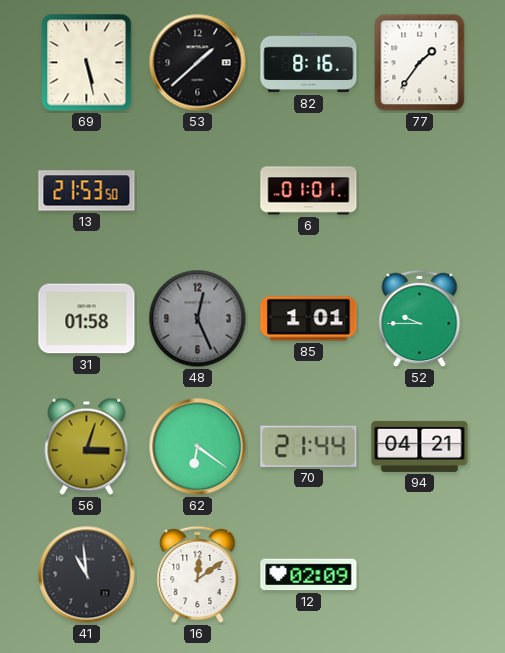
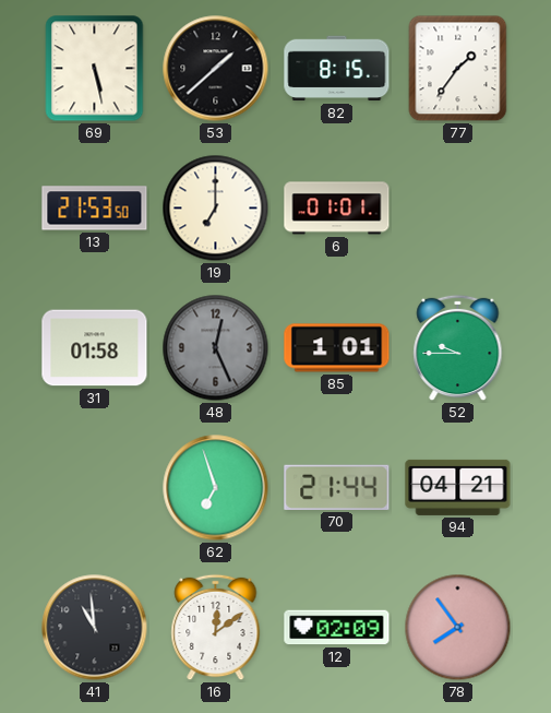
82: 8:16 -> 8:15
19: none -> 7:00
56: 3:03 -> none
62: 6:21 -> 6:57
78: none -> 7:54
